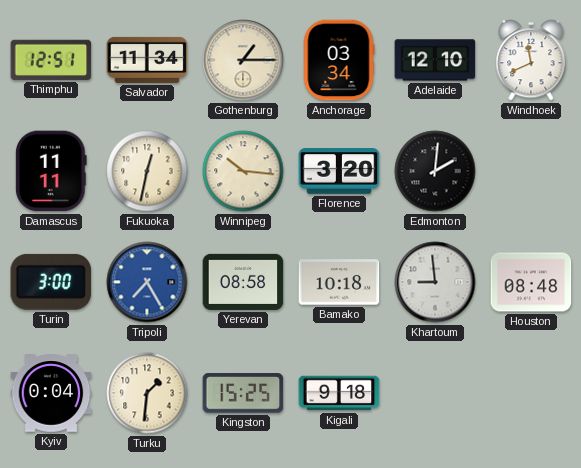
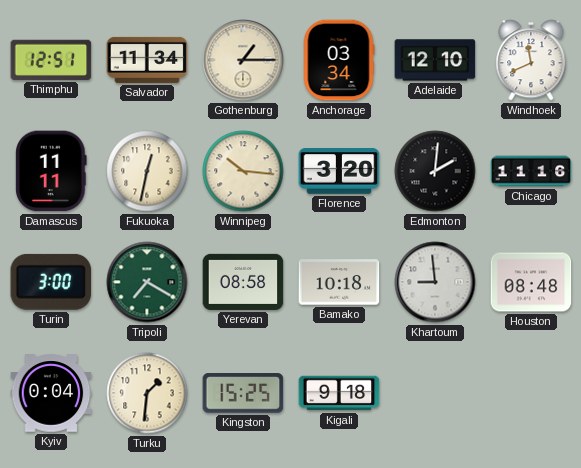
Chicago: none -> 11:16
Tripoli: 7:25 -> 7:20
Tripoli dial: blue -> green
